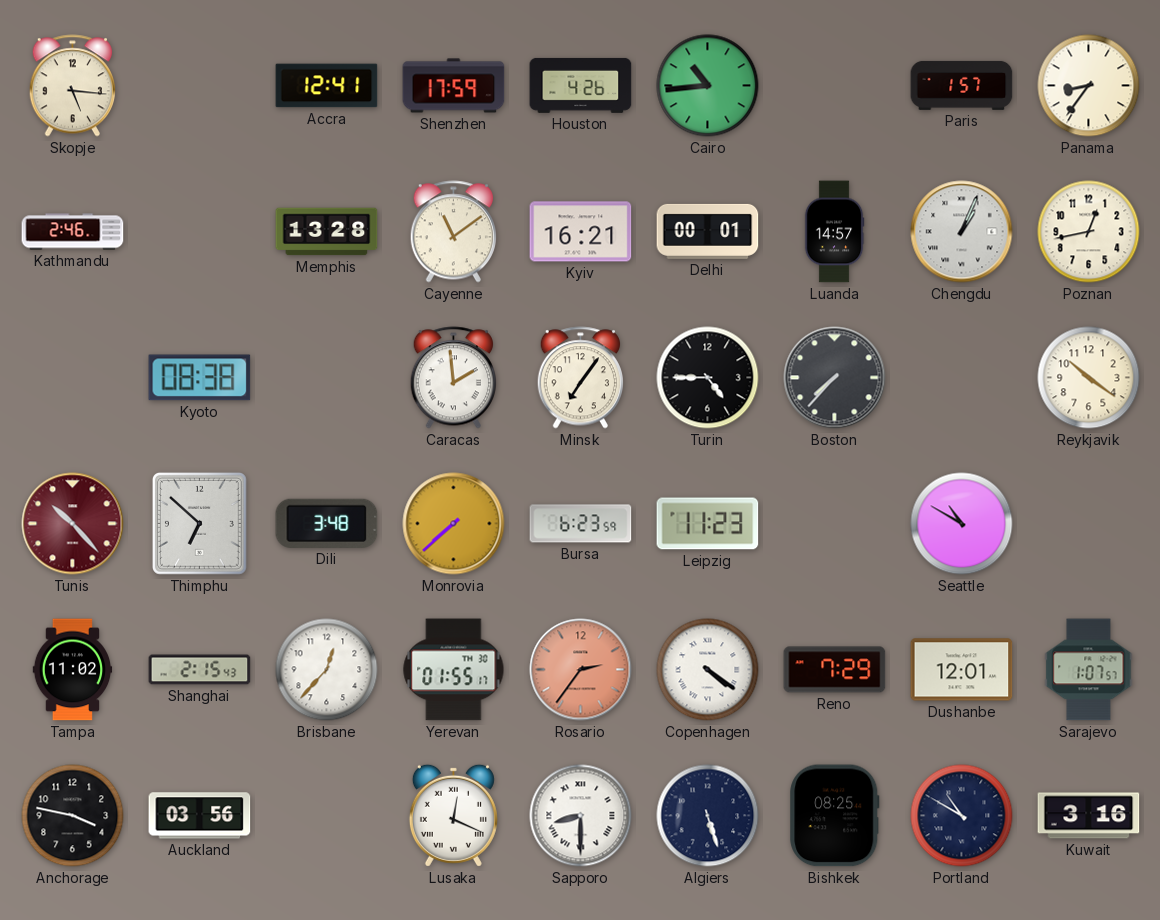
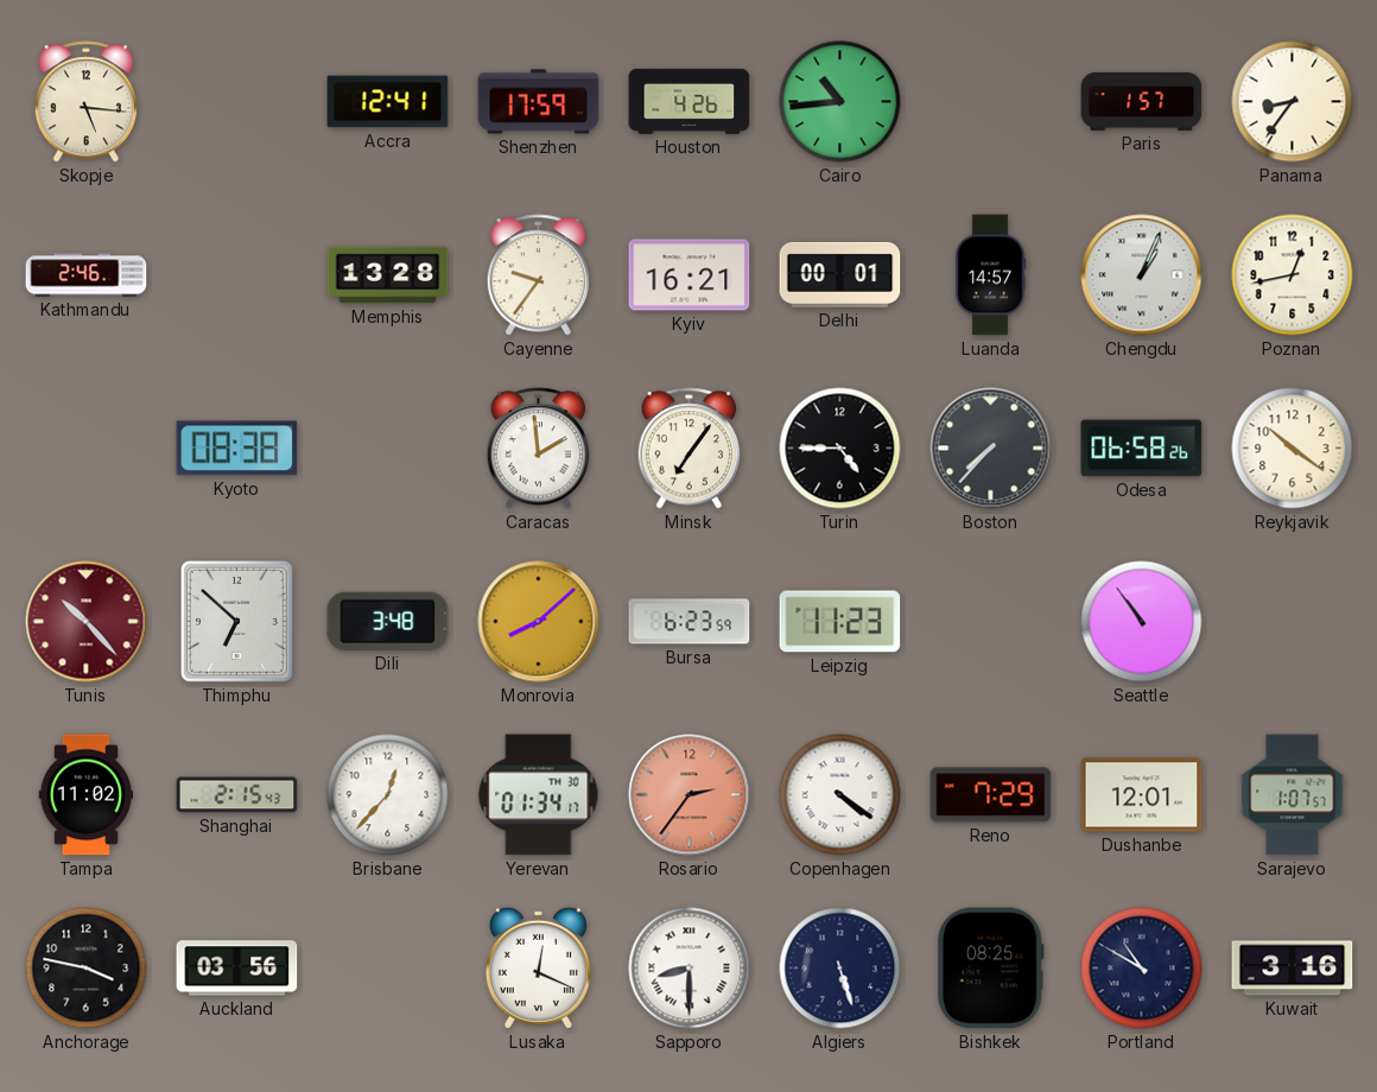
Cayenne: 11:09 -> 9:36
Odesa: none -> 06:58
Monrovia: 7:38 -> 8:08
Seattle: 10:50 -> 10:54
Yerevan: 01:55 -> 01:34
